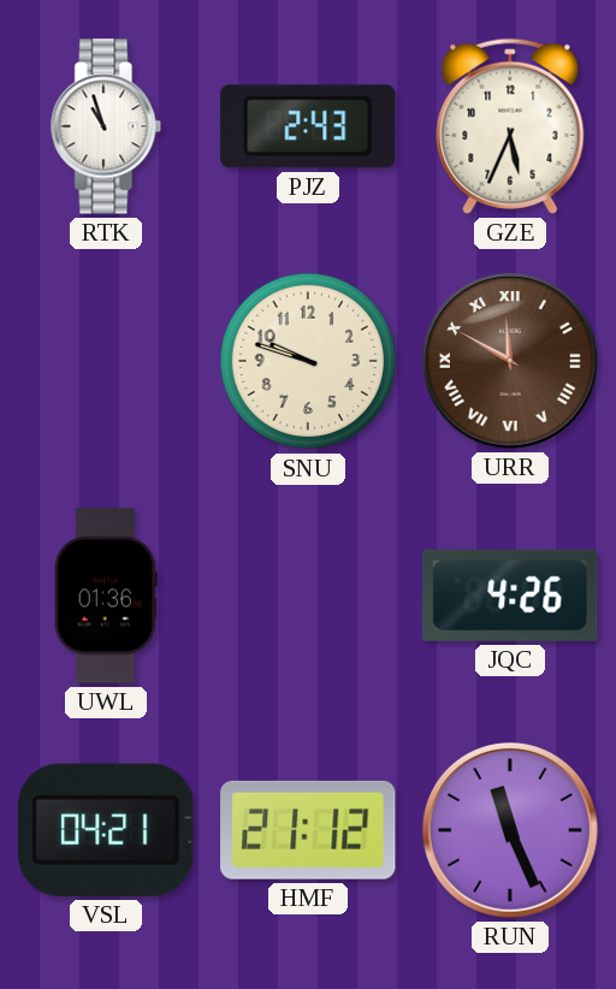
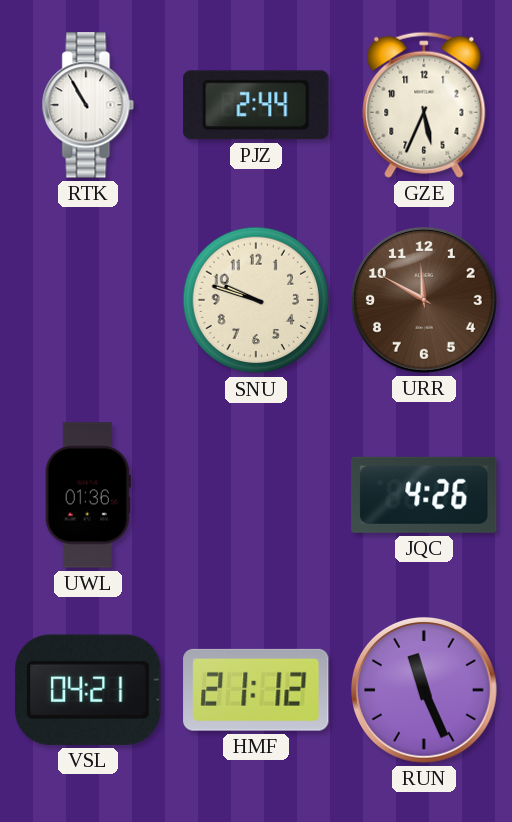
RTK: 10:57 -> 10:55
PJZ: 2:43 -> 2:44
URR numerals: Roman -> Arabic
